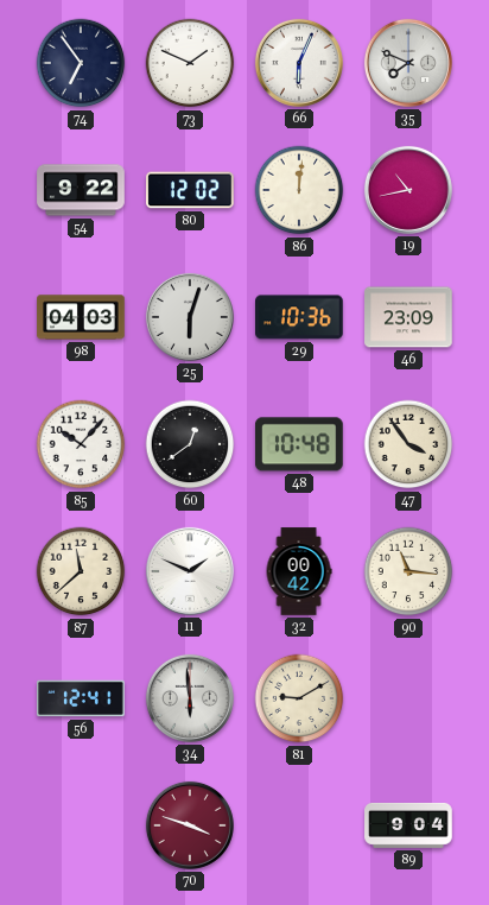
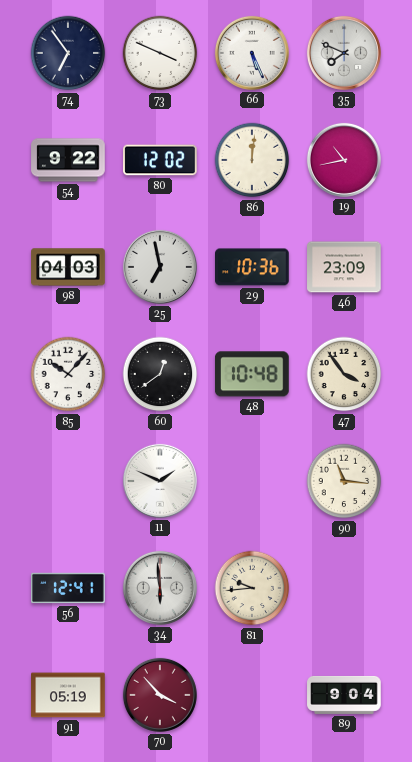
73: 1:49 -> 3:49
66: 6:04 -> 5:26
25: 6:03 -> 6:58
87: 11:38 -> none
32: 00:42 -> none
81: 9:10 -> 9:44
91: none -> 05:19
70: 3:48 -> 3:53
